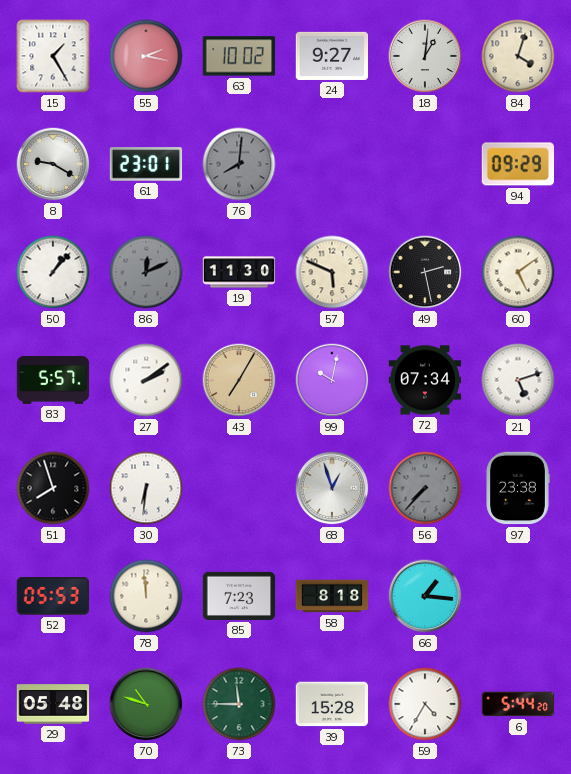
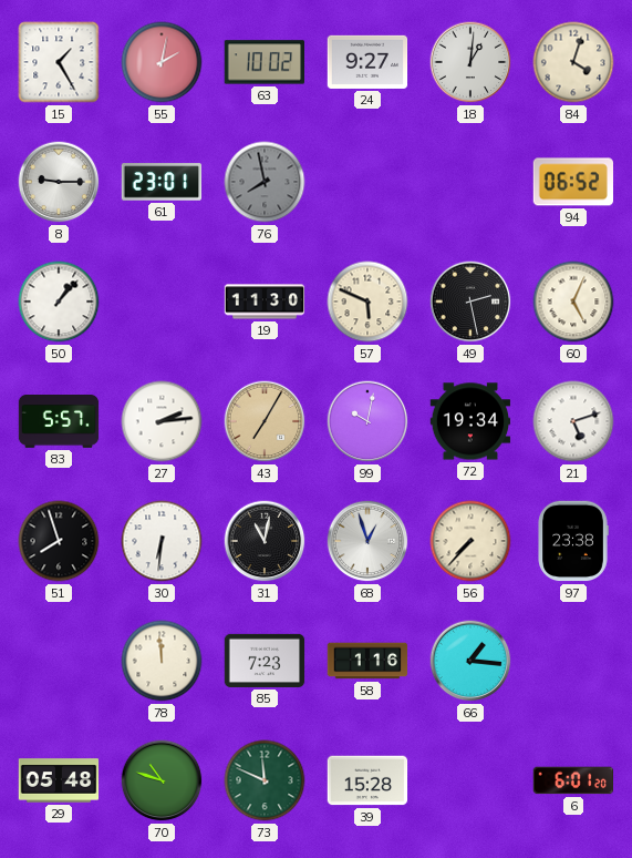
55: 2:17 -> 2:02
8: 9:20 -> 9:15
76: 8:01 -> 7:58
94: 09:29 -> 06:52
86: 12:11 -> none
60: 5:09 -> 5:04
27: 2:09 -> 2:14
72: 07:34 -> 19:34
31: none -> 11:02
56 dial: grey -> cream
52: 05:53 -> none
58: 8:18 -> 1:16
73: 11:45 -> 11:49
59: 4:35 -> none
6: 5:44 -> 6:01
